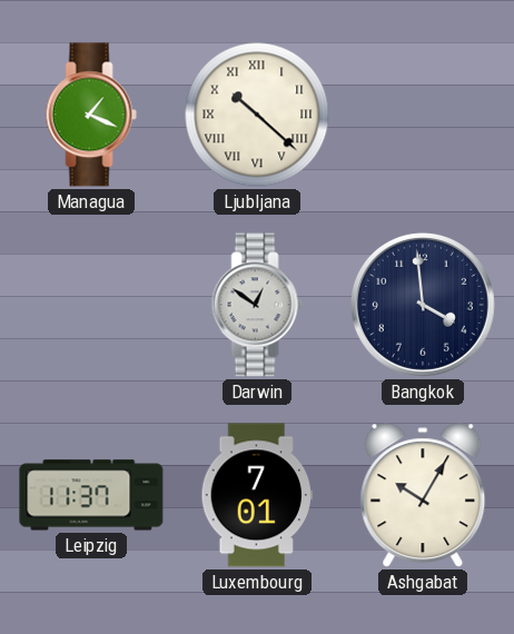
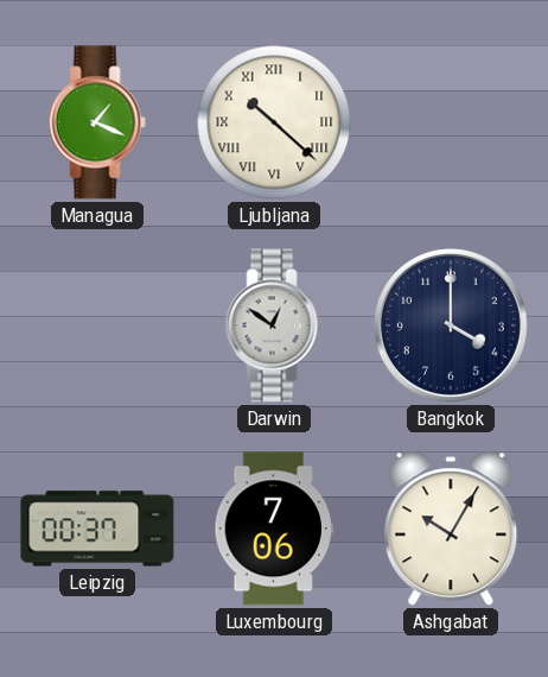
Bangkok: 3:59 -> 4:00
Leipzig: 11:37 -> 00:37
Luxembourg: 7:01 -> 7:06
